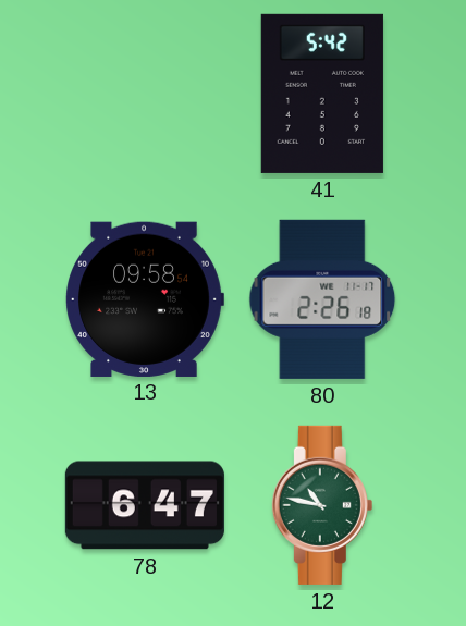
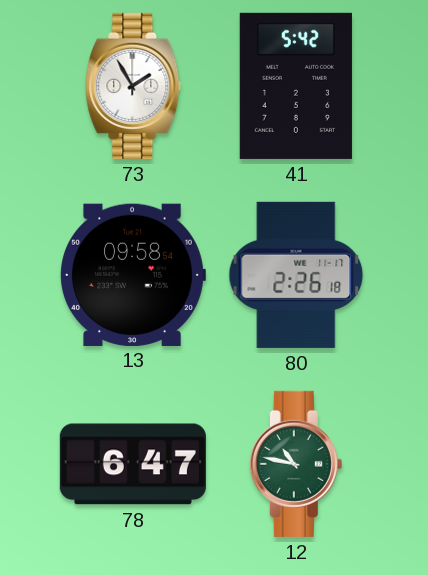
73: none -> 1:55
